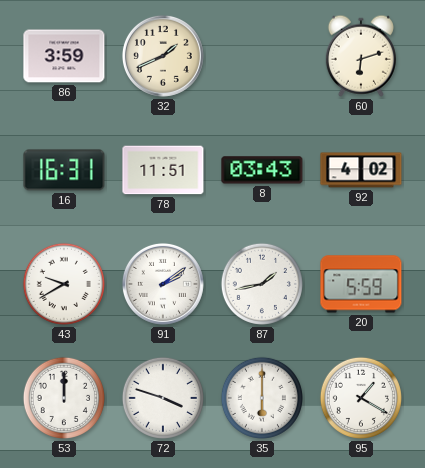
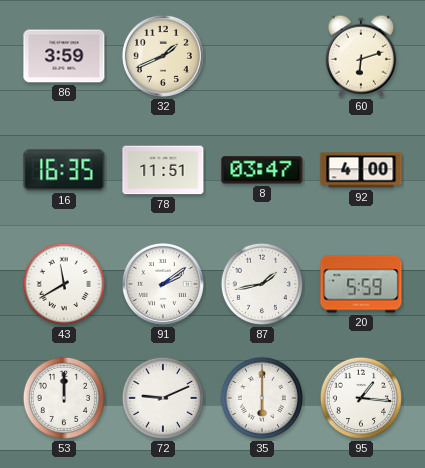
16: 16:31 -> 16:35
8: 03:43 -> 03:47
92: 4:02 -> 4:00
43: 9:40 -> 11:40
72: 3:48 -> 9:11
95: 1:20 -> 1:16
